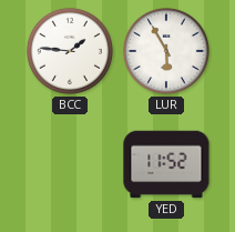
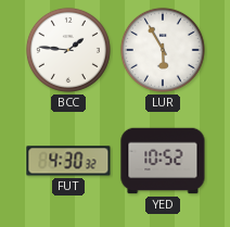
FUT: none -> 4:30
YED: 11:52 -> 10:52
